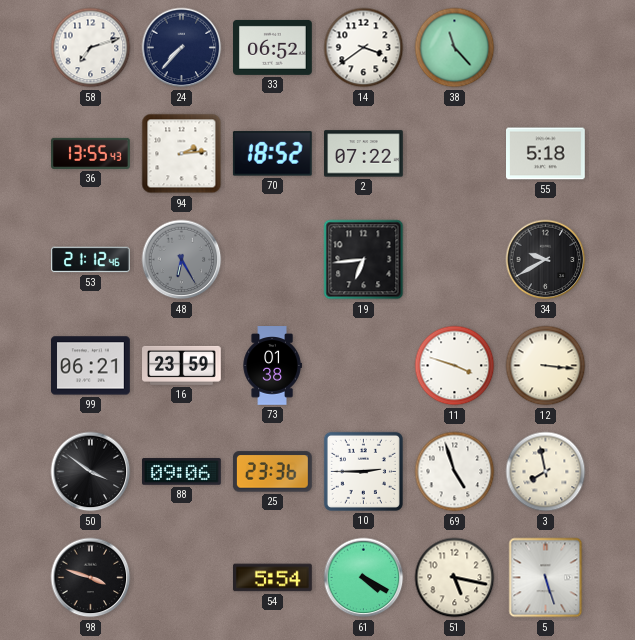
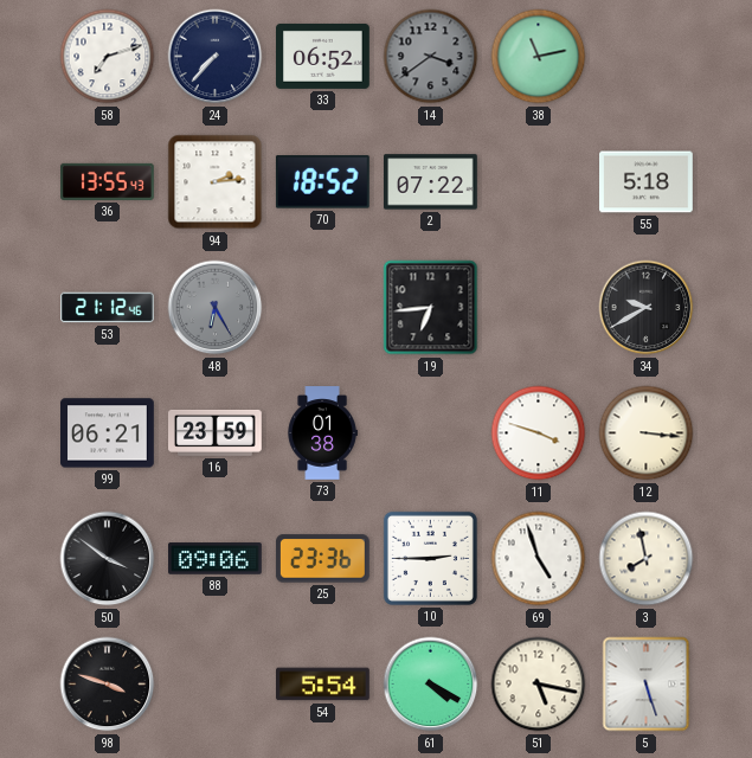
14 dial: white -> grey
38: 11:23 -> 11:13
